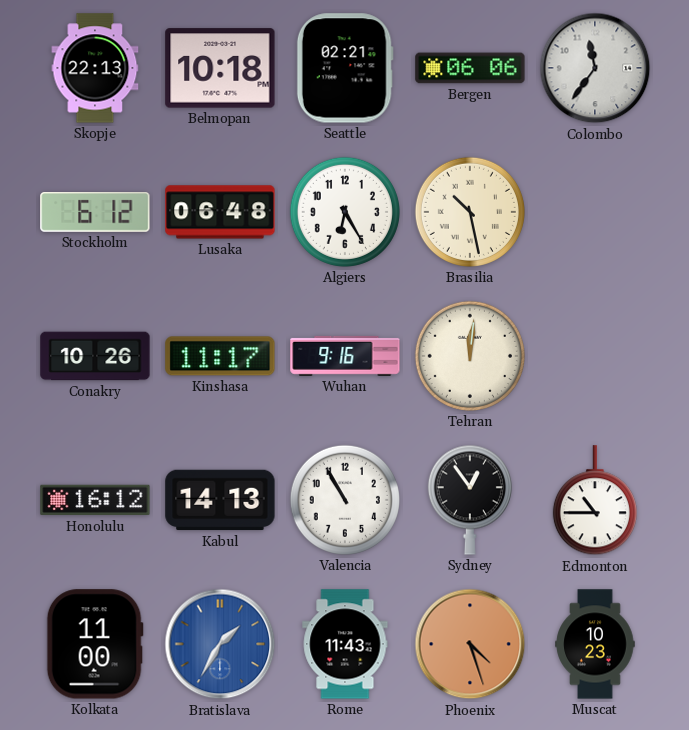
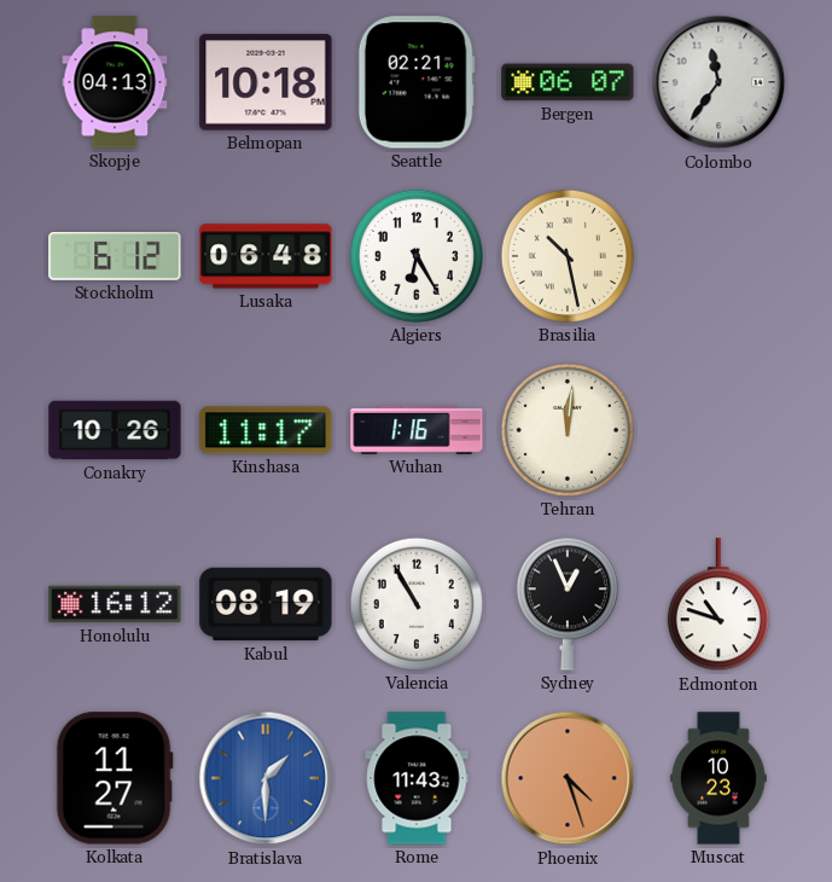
Skopje: 22:13 -> 04:13
Bergen: 06:06 -> 06:07
Wuhan: 9:16 -> 1:16
Kabul: 14:13 -> 08:19
Sydney: 12:54 -> 12:56
Edmonton: 10:45 -> 10:48
Kolkata: 11:00 -> 11:27
Bratislava: 1:35 -> 1:30
